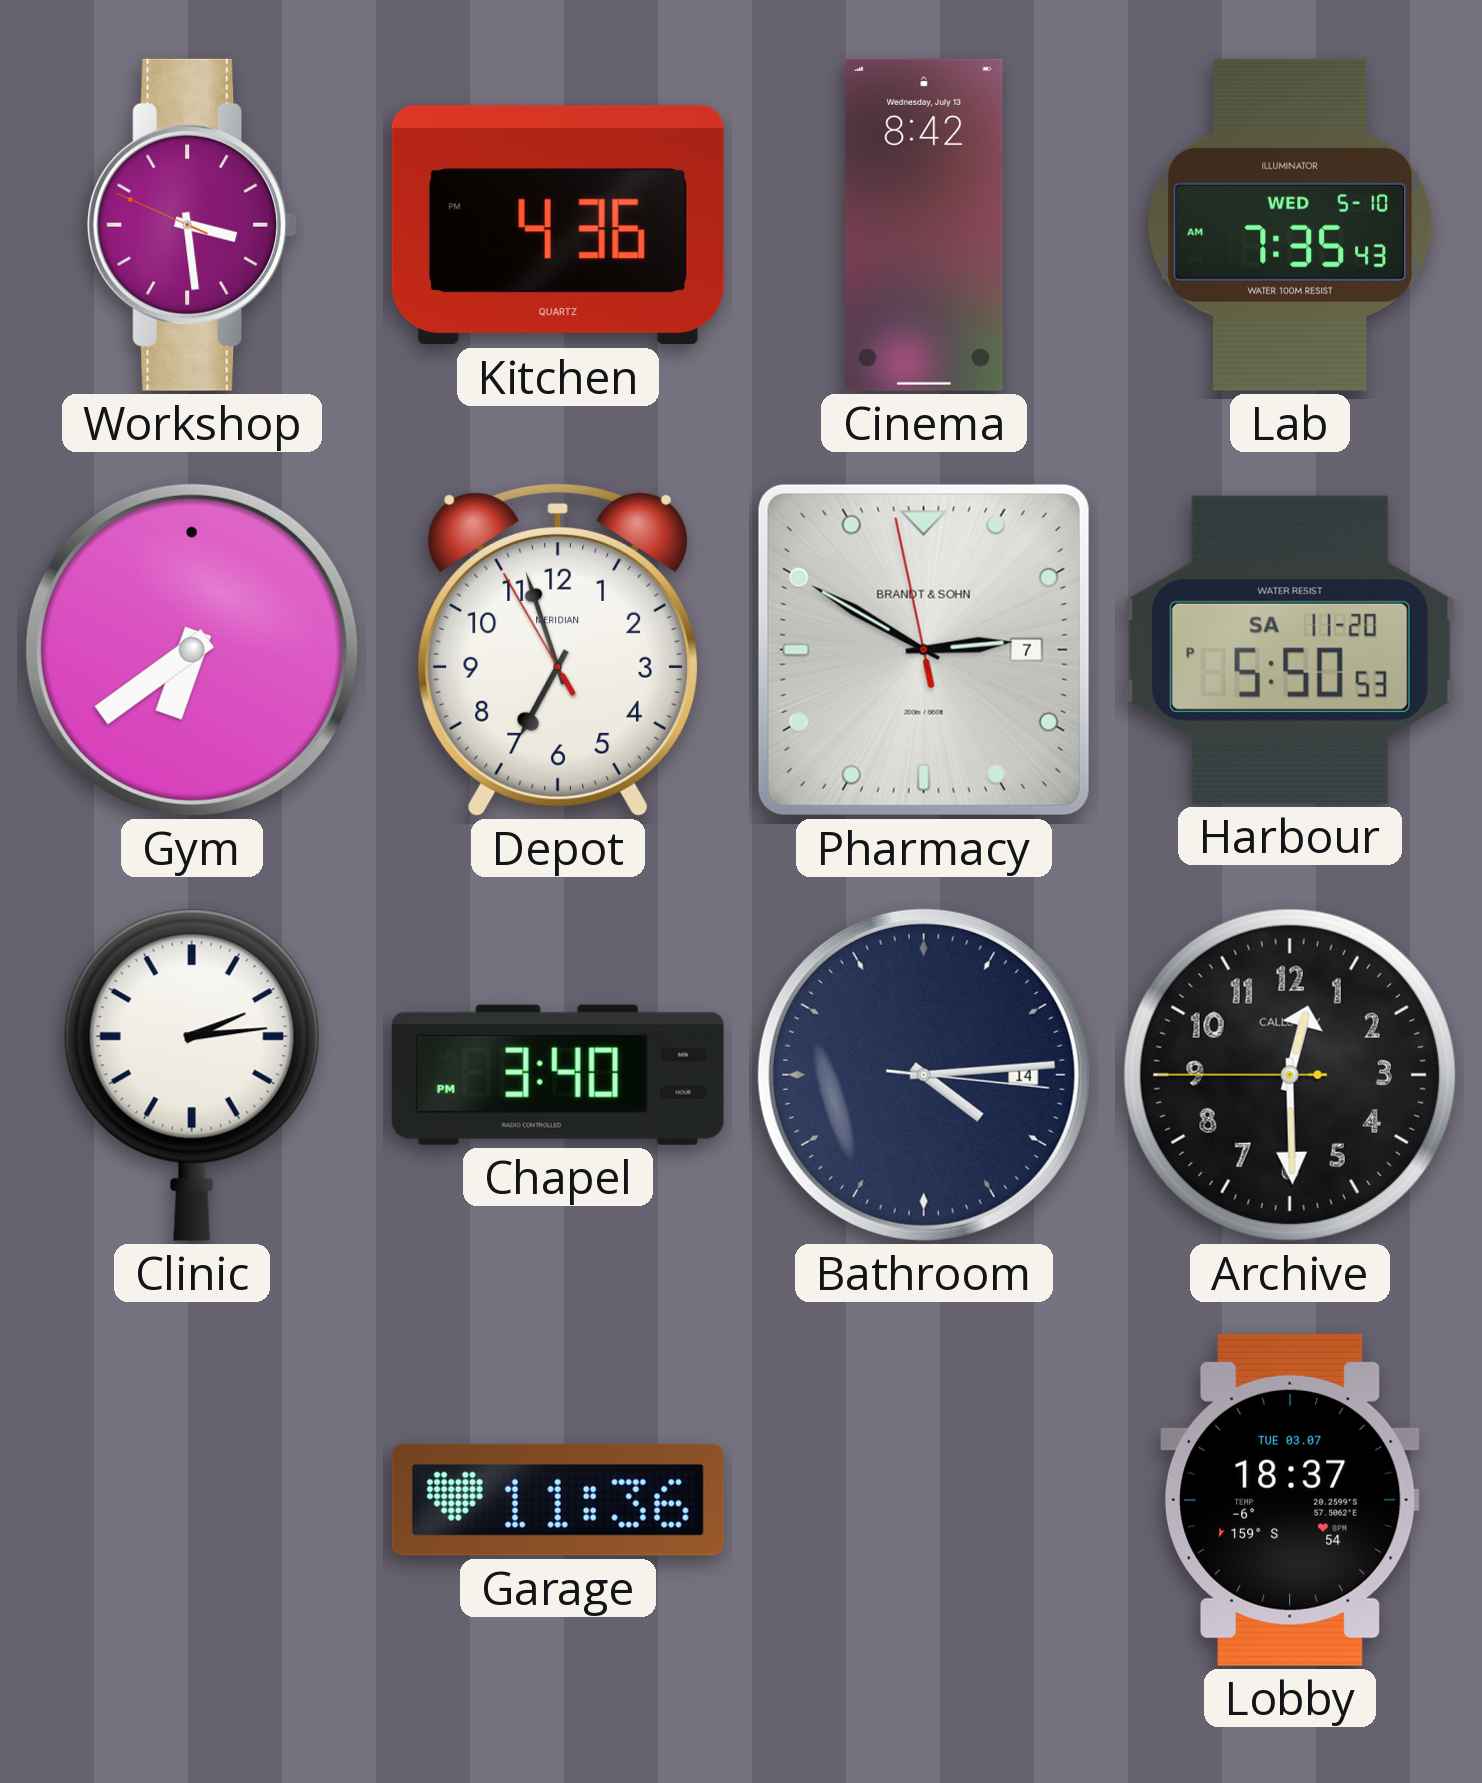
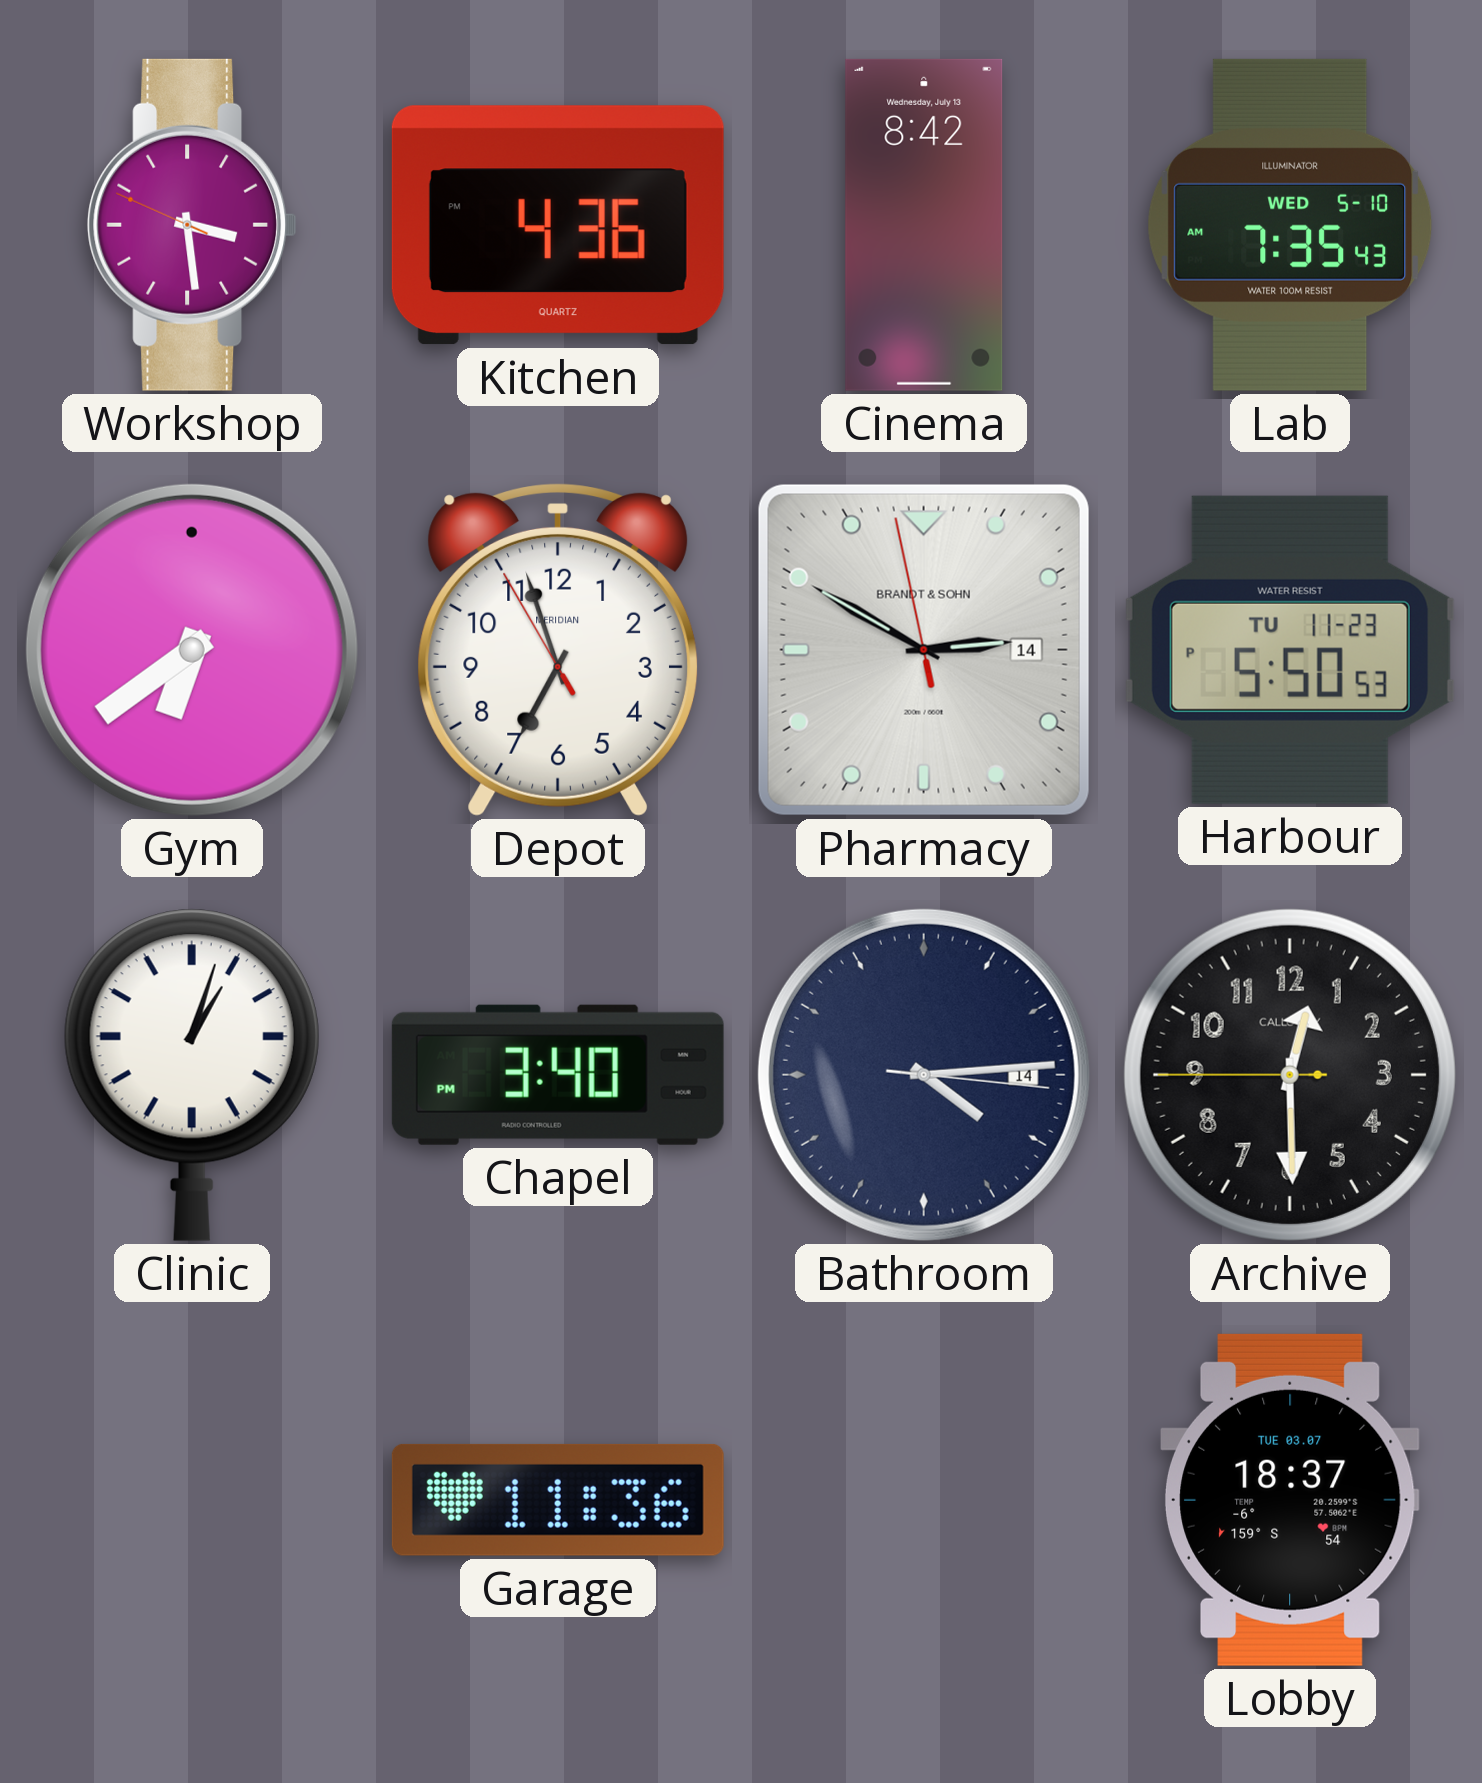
Pharmacy date: 7 -> 14
Harbour date: SA 11-20 -> TU 11-23
Clinic: 2:14 -> 1:03
